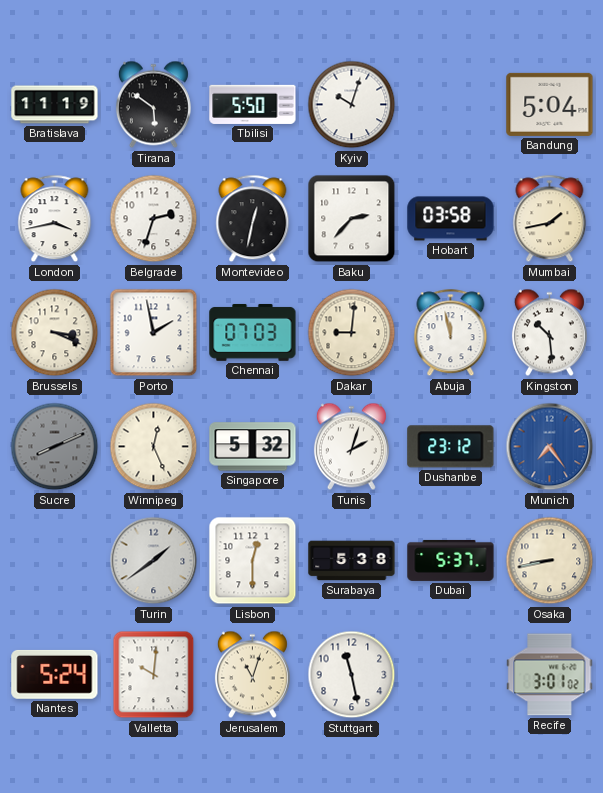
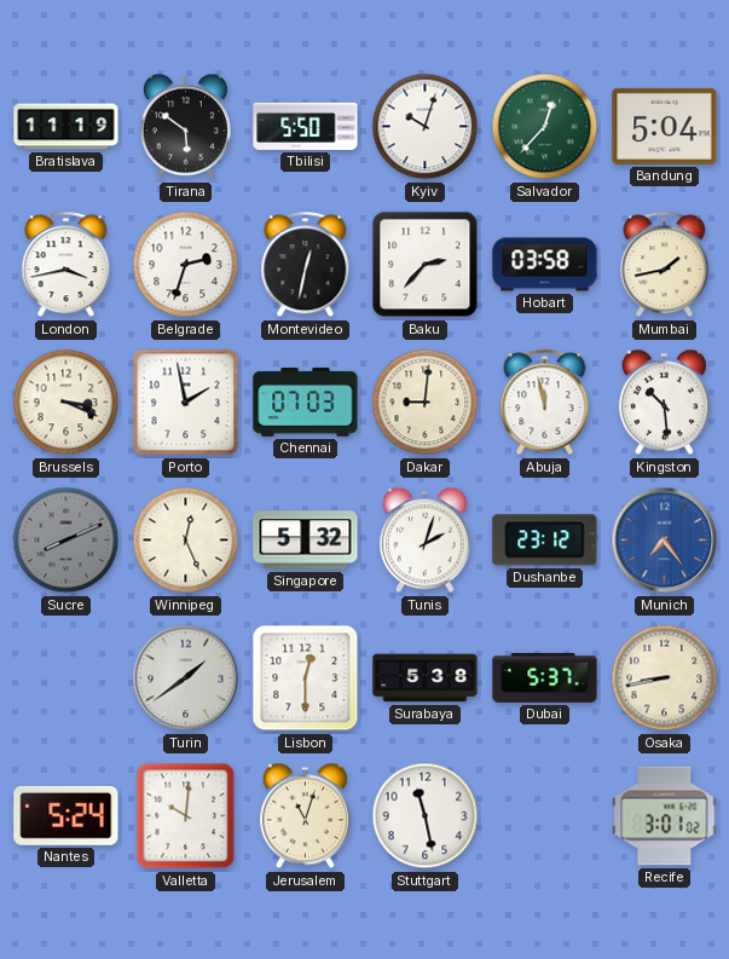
Salvador: none -> 12:37
